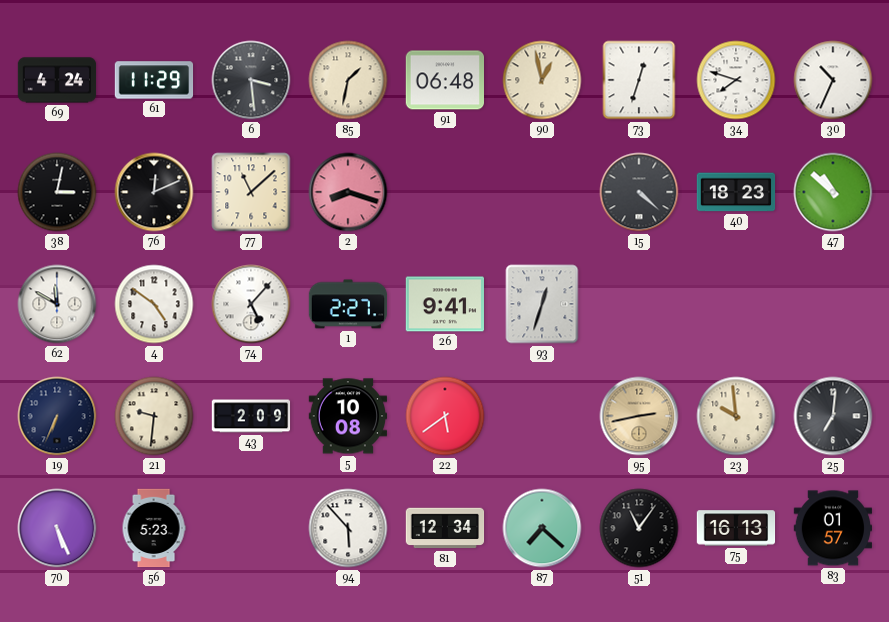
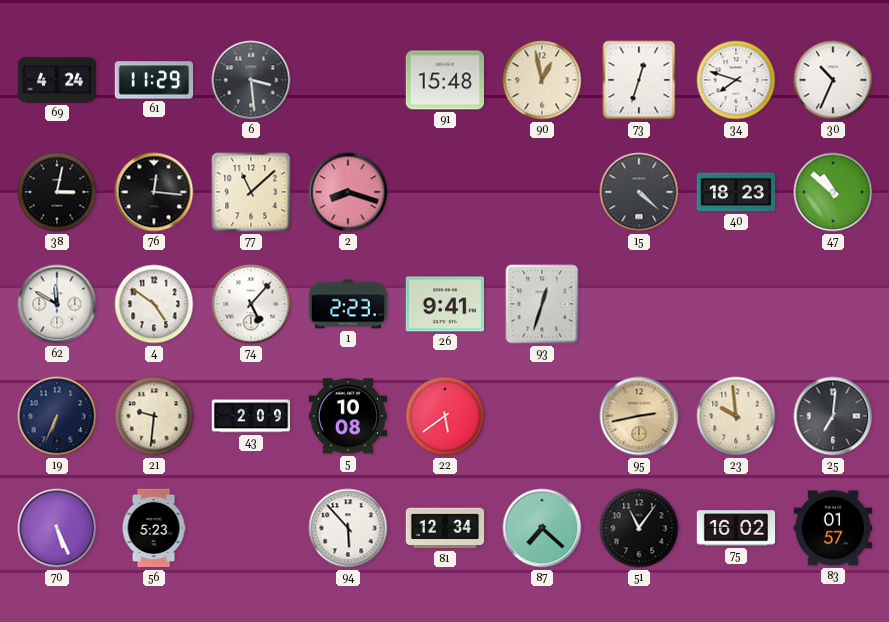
85: 1:32 -> none
91: 06:48 -> 15:48
76: 12:11 -> 12:16
1: 2:27 -> 2:23
75: 16:13 -> 16:02
